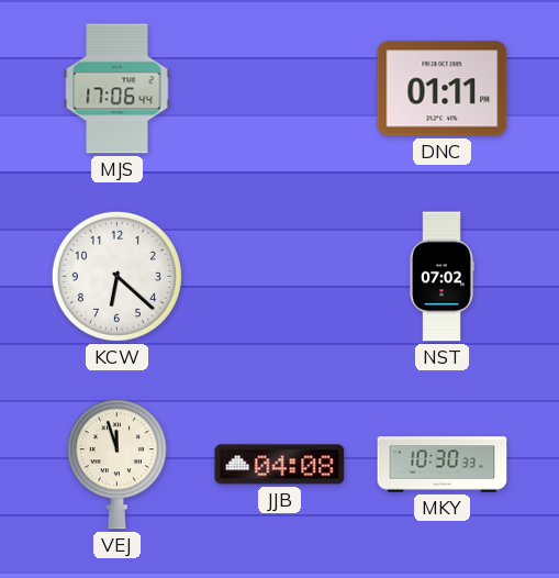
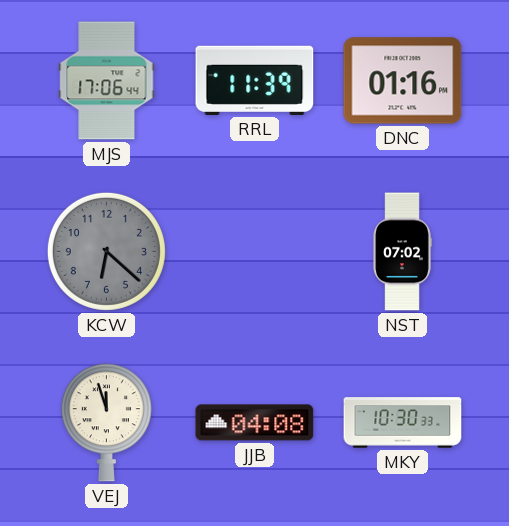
RRL: none -> 11:39
DNC: 01:11 -> 01:16
KCW dial: white -> grey
